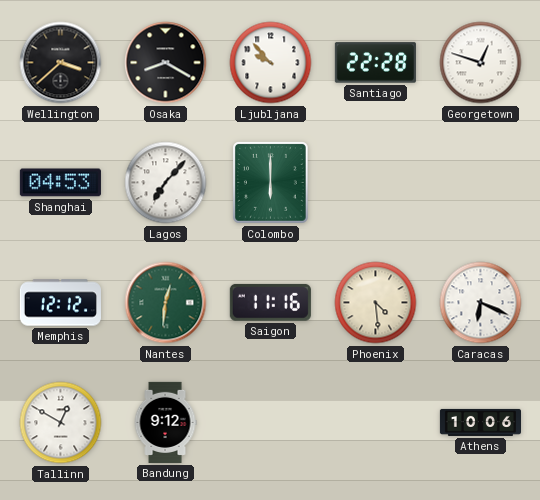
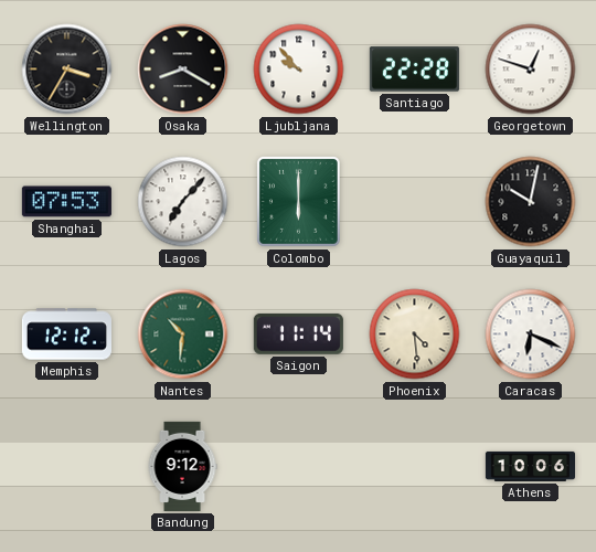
Wellington: 3:38 -> 3:35
Shanghai: 04:53 -> 07:53
Guayaquil: none -> 10:02
Nantes: 12:31 -> 10:31
Saigon: 11:16 -> 11:14
Tallinn: 12:50 -> none
